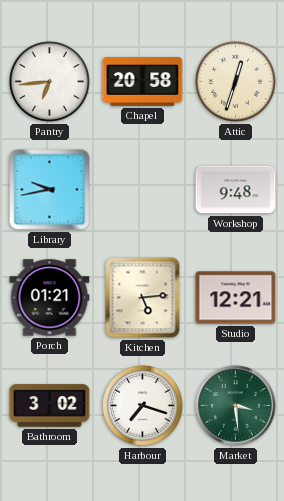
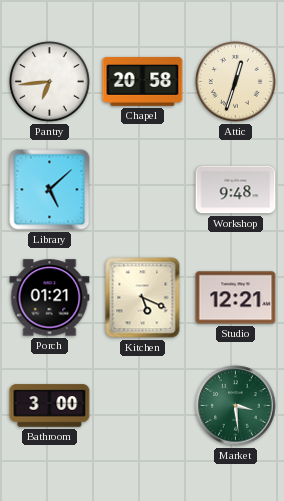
Library: 9:43 -> 5:08
Kitchen: 5:14 -> 5:19
Bathroom: 3:02 -> 3:00
Harbour: 7:18 -> none
